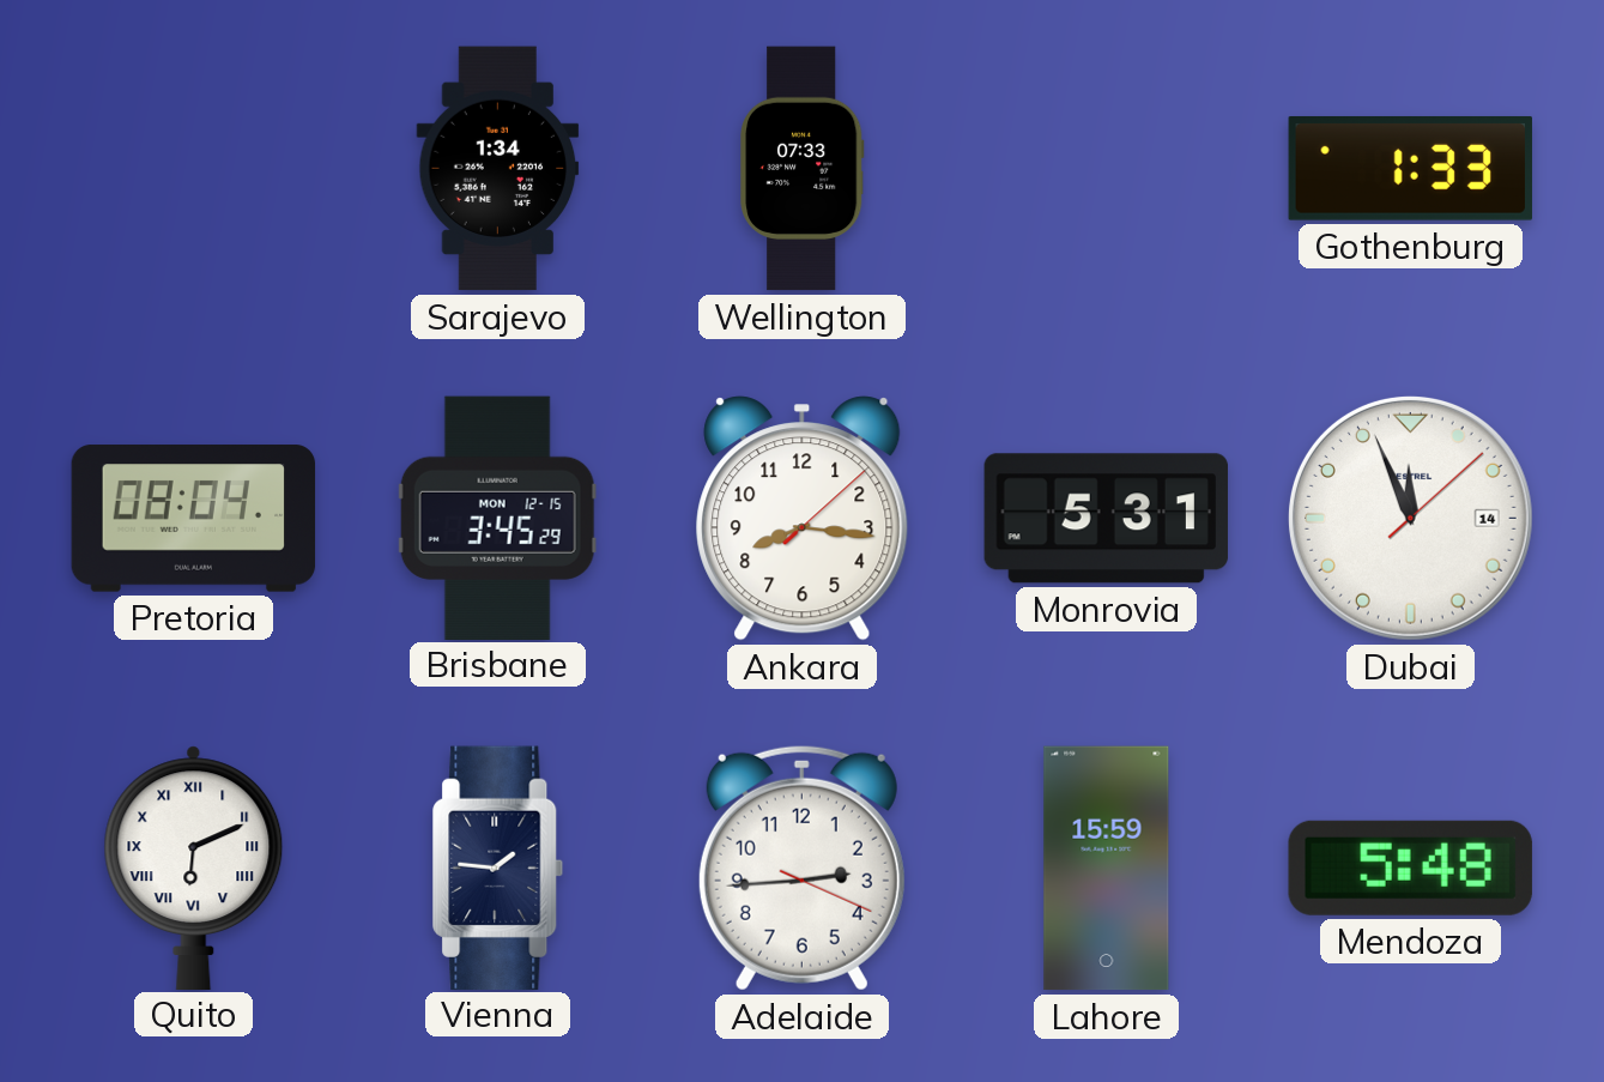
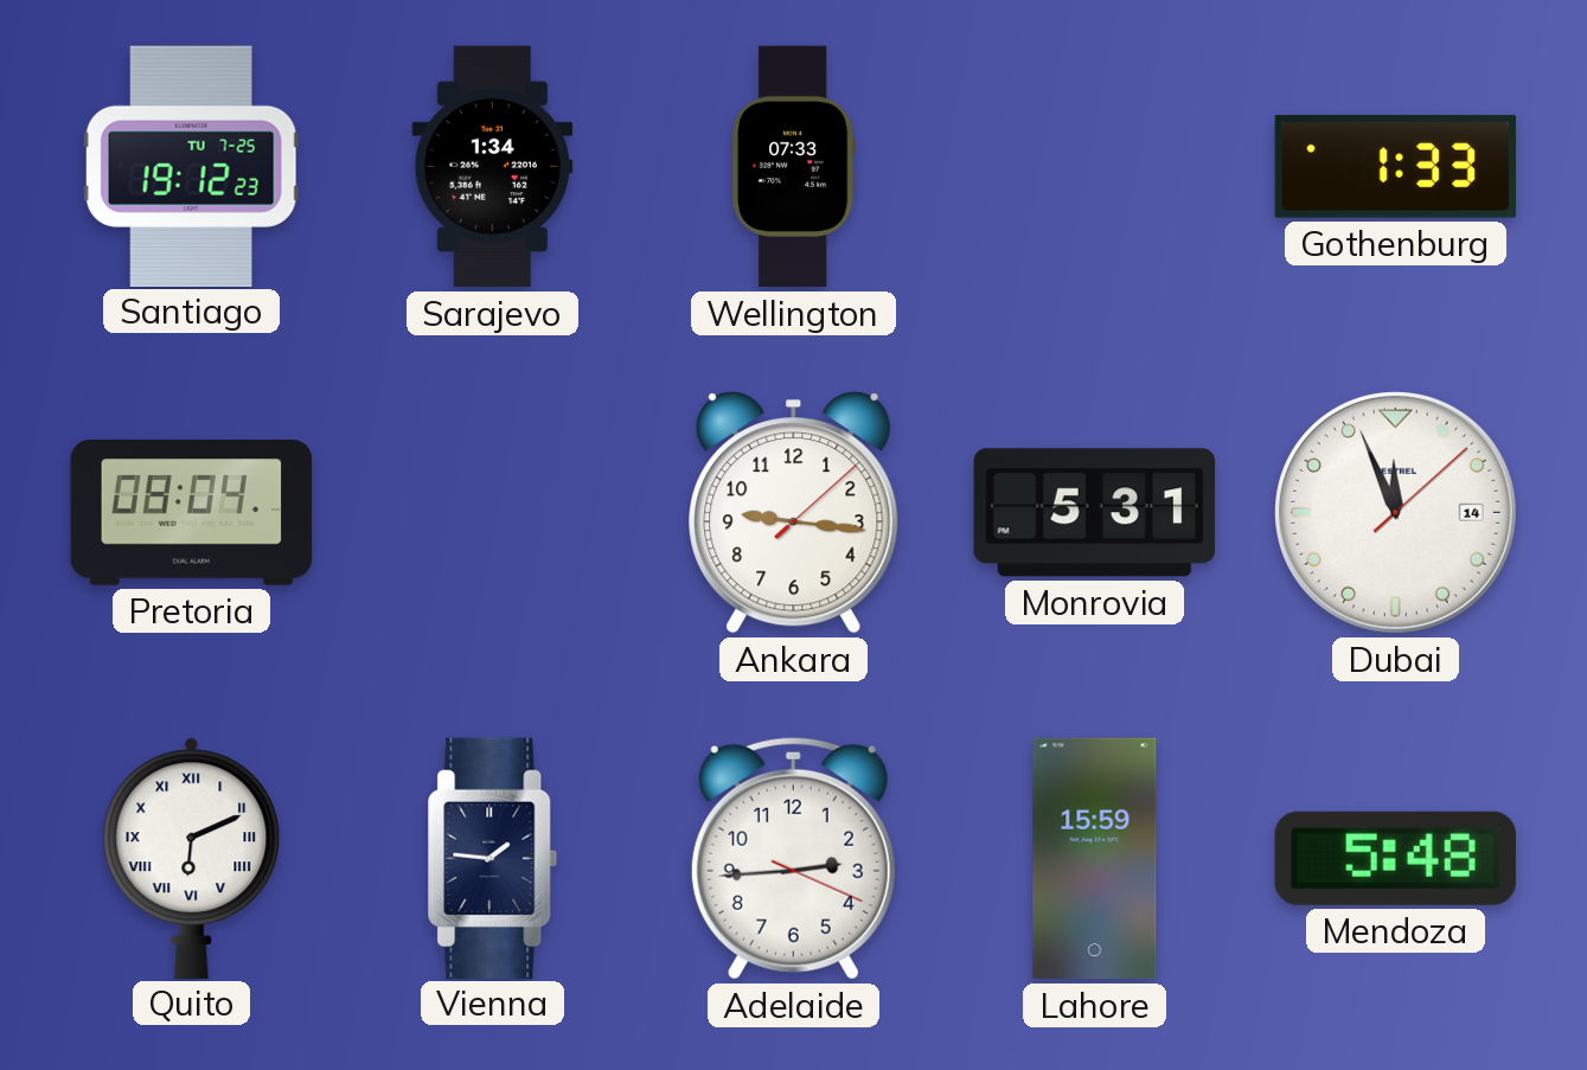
Santiago: none -> 19:12
Brisbane: 3:45 -> none
Ankara: 8:16 -> 9:16
